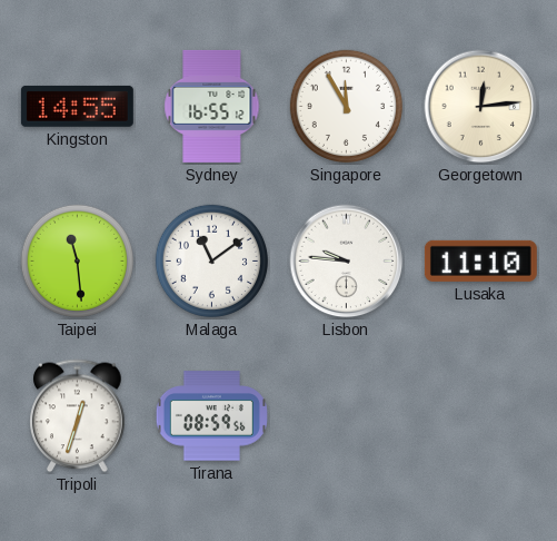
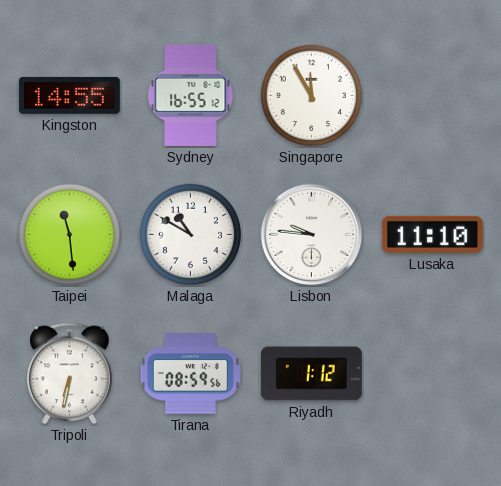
Georgetown: 12:14 -> none
Malaga: 11:09 -> 10:50
Tripoli: 12:33 -> 6:32
Riyadh: none -> 1:12
